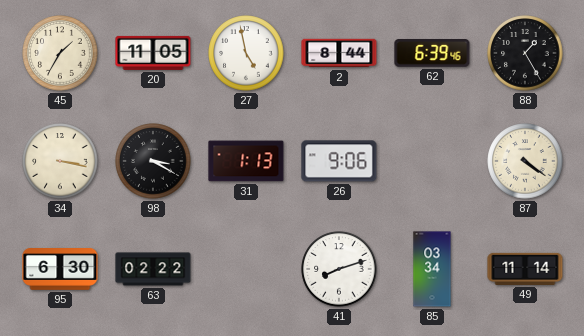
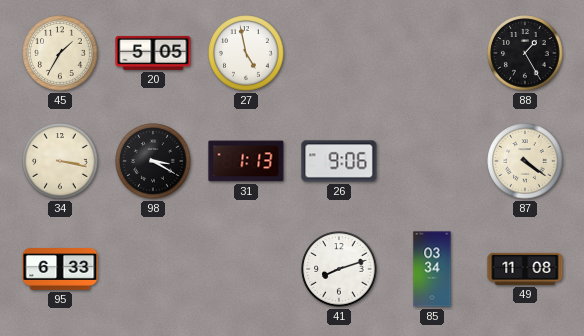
20: 11:05 -> 5:05
2: 8:44 -> none
62: 6:39 -> none
95: 6:30 -> 6:33
63: 02:22 -> none
49: 11:14 -> 11:08
